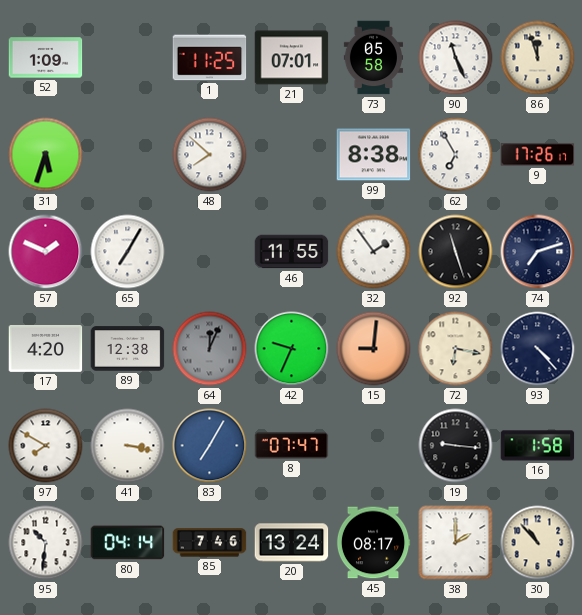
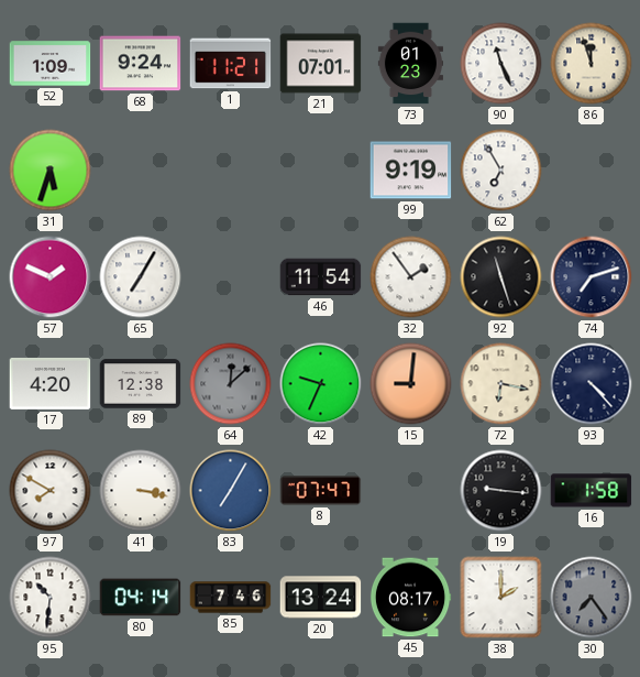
68: none -> 9:24
1: 11:25 -> 11:21
73: 05:58 -> 01:23
48: 7:52 -> none
99: 8:38 -> 9:19
9: 17:26 -> none
46: 11:55 -> 11:54
64: 12:04 -> 12:08
30: 10:53 -> 7:24
30 dial: cream -> grey
